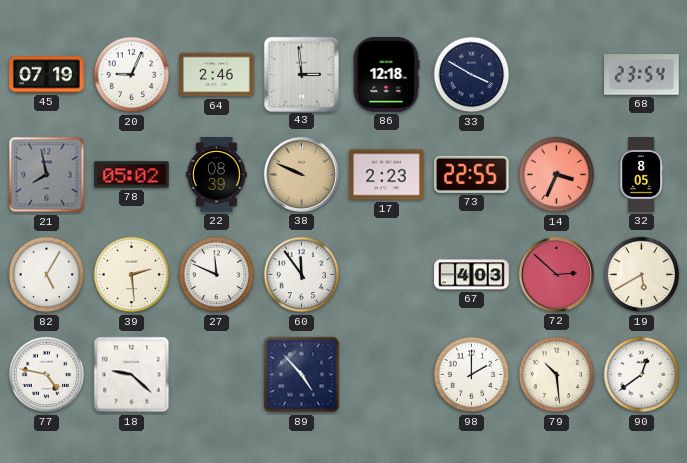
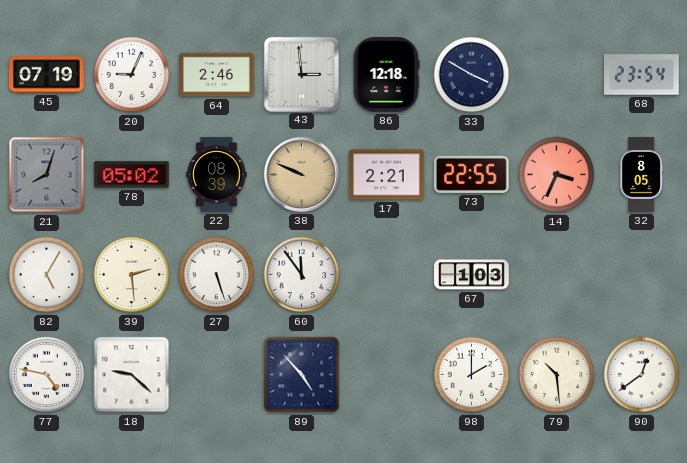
21: 7:58 -> 8:03
17: 2:23 -> 2:21
27: 11:49 -> 5:27
67: 4:03 -> 1:03
72: 2:52 -> none
19: 5:40 -> none
